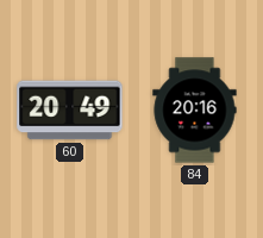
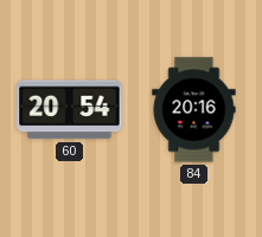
60: 20:49 -> 20:54
